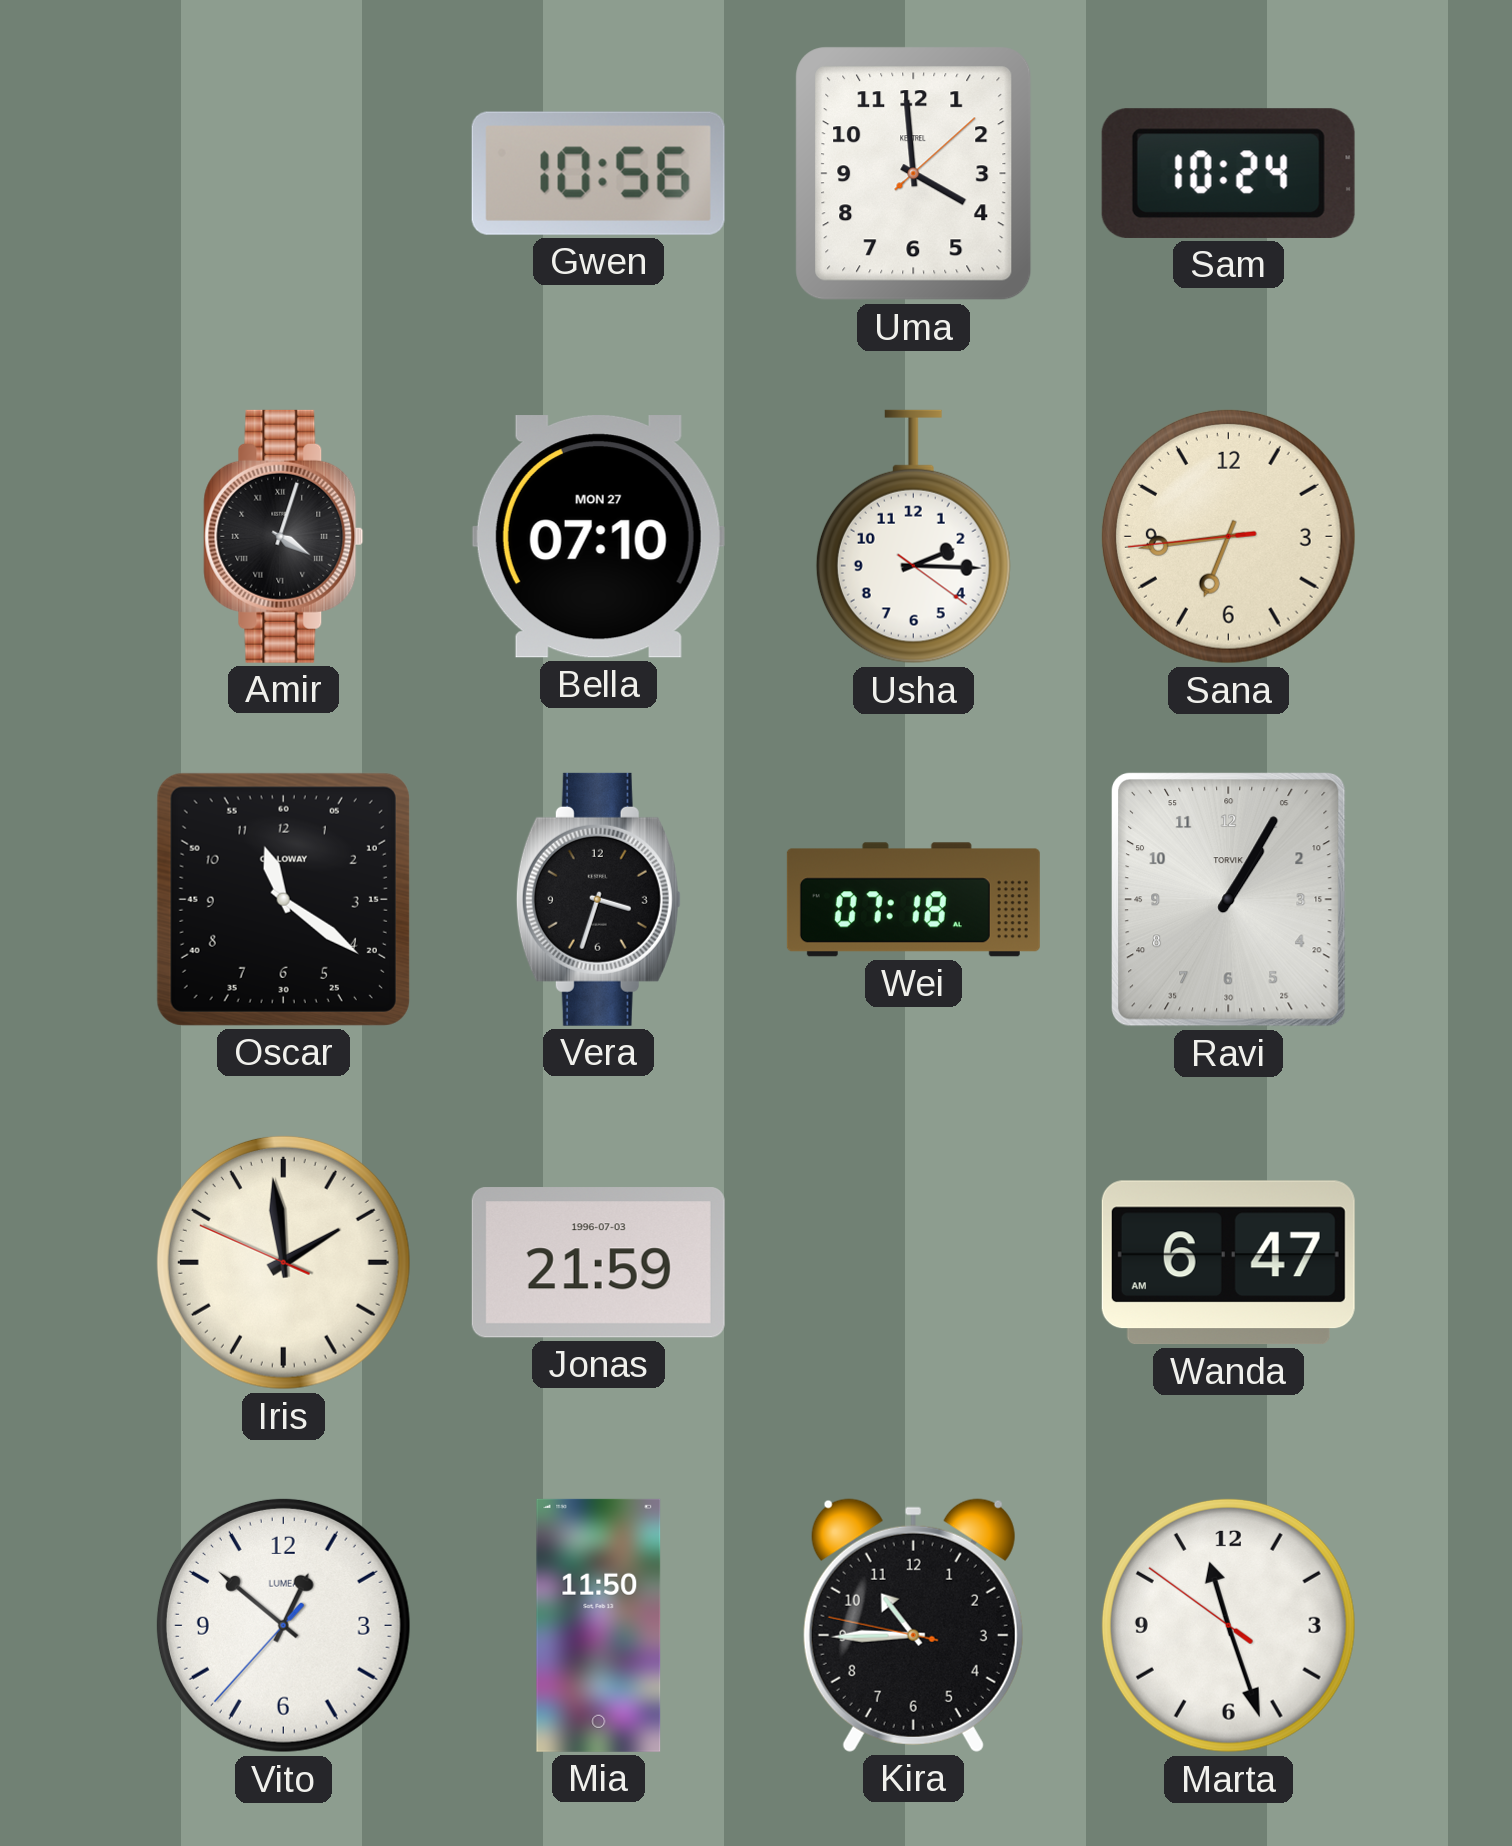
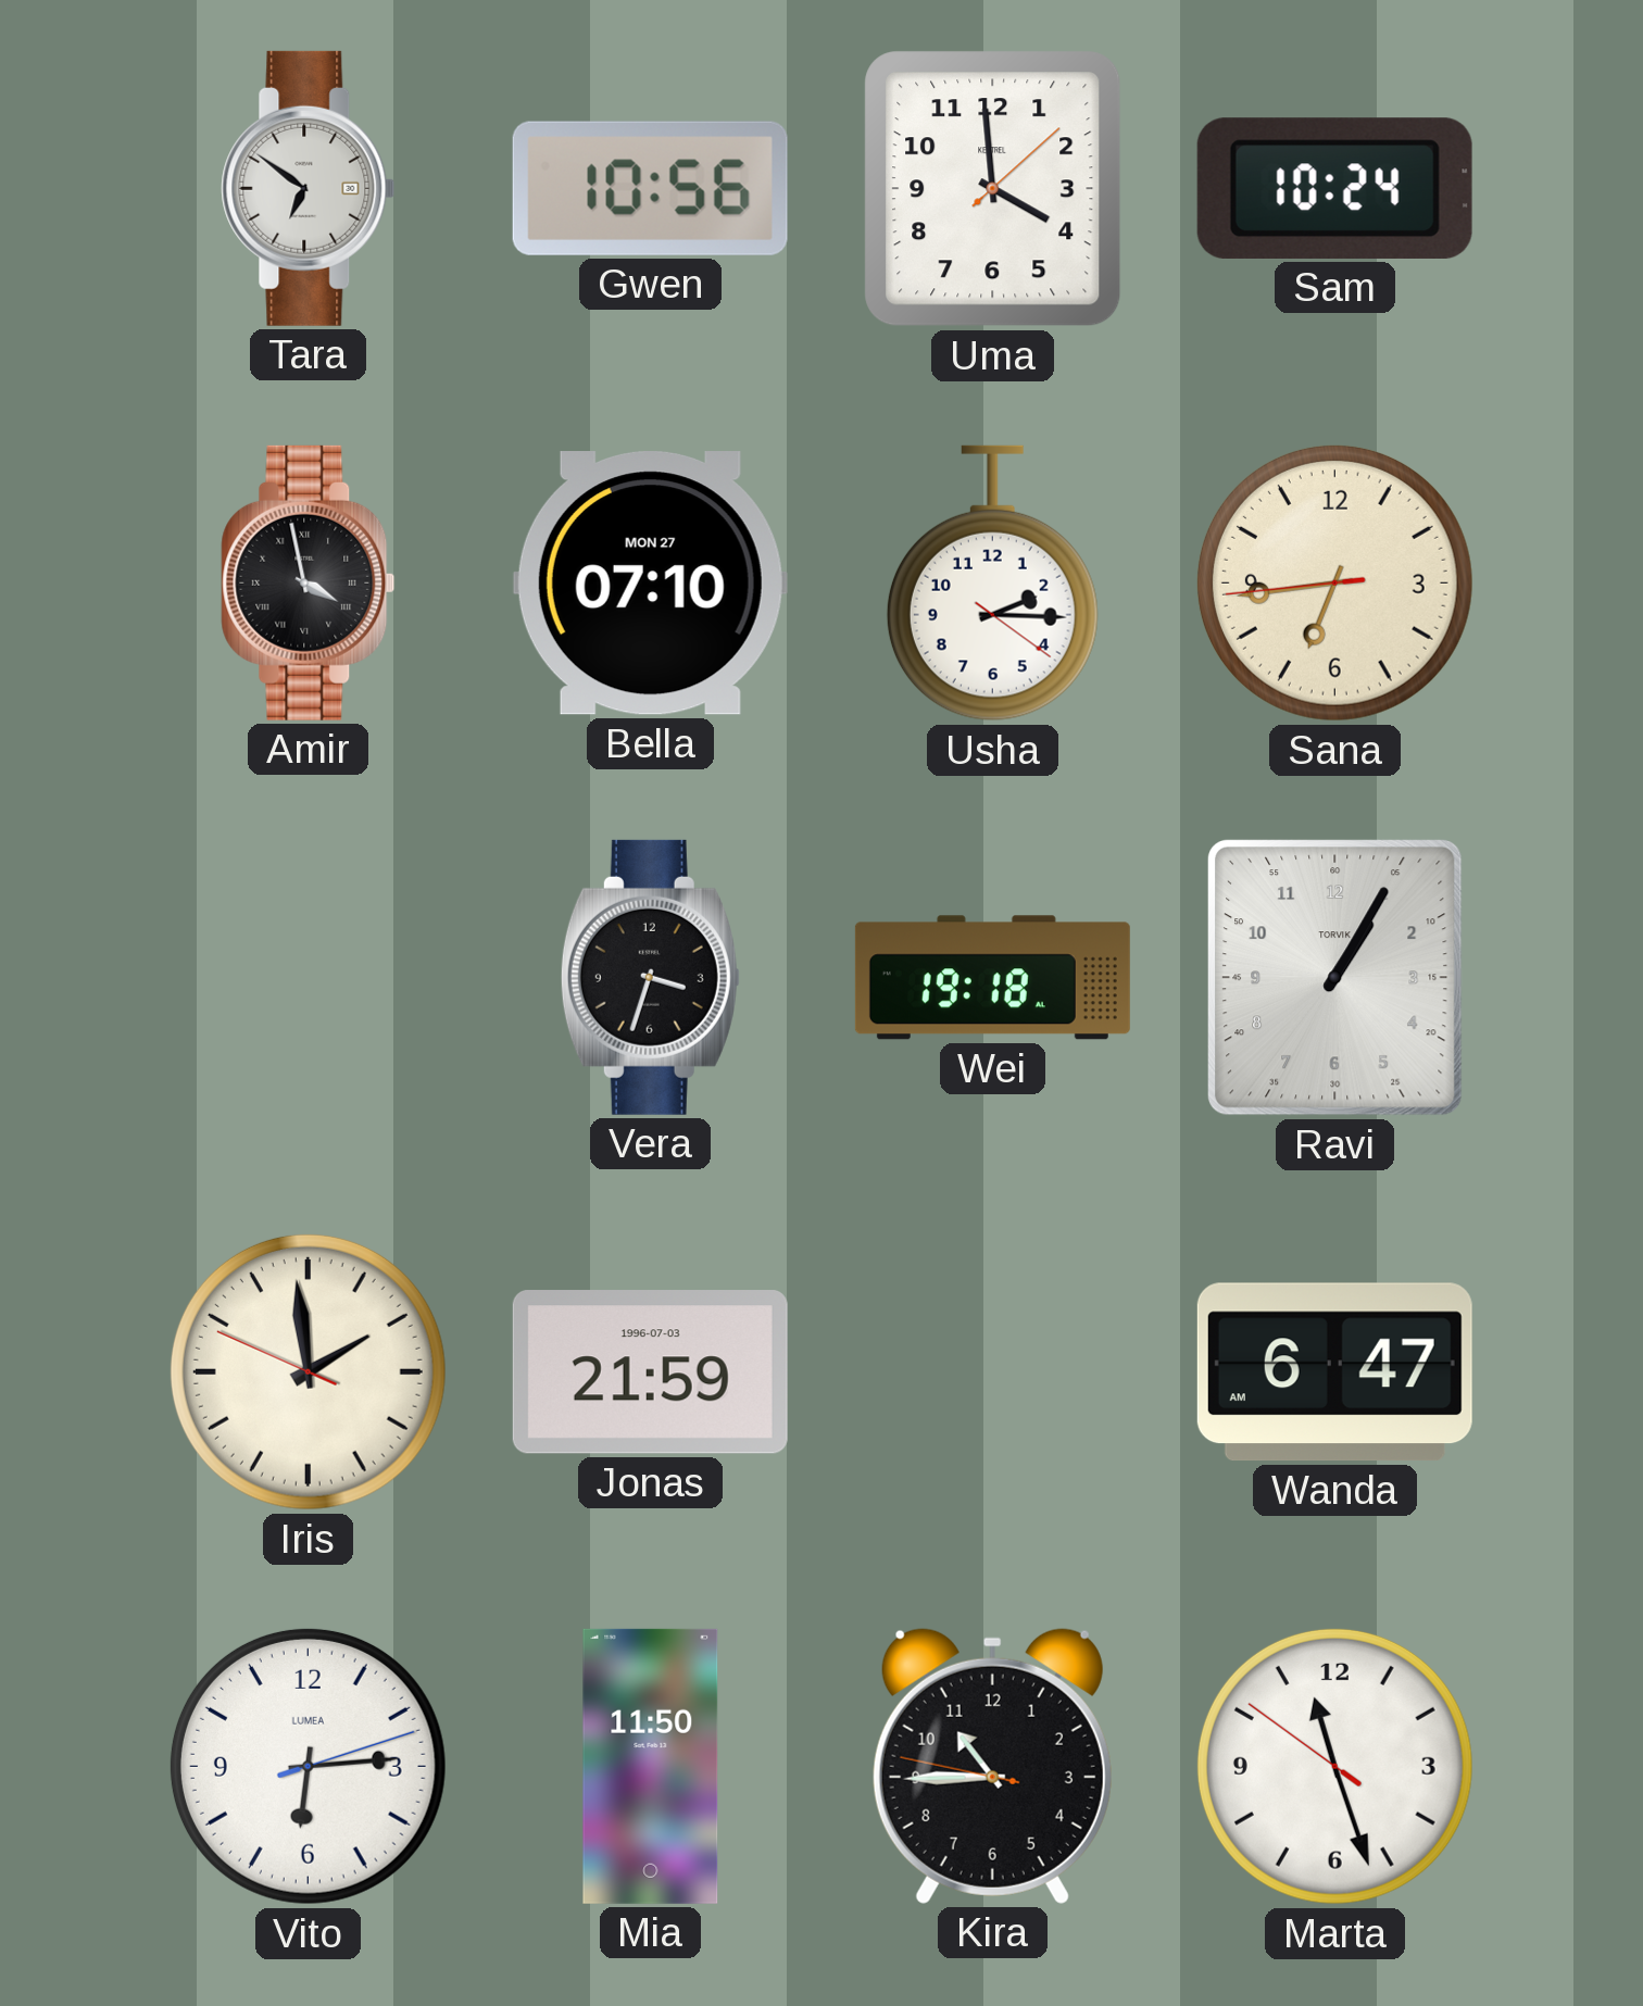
Tara: none -> 6:51
Amir: 4:03 -> 3:58
Oscar: 11:21 -> none
Wei: 07:18 -> 19:18
Vito: 12:51 -> 6:14
